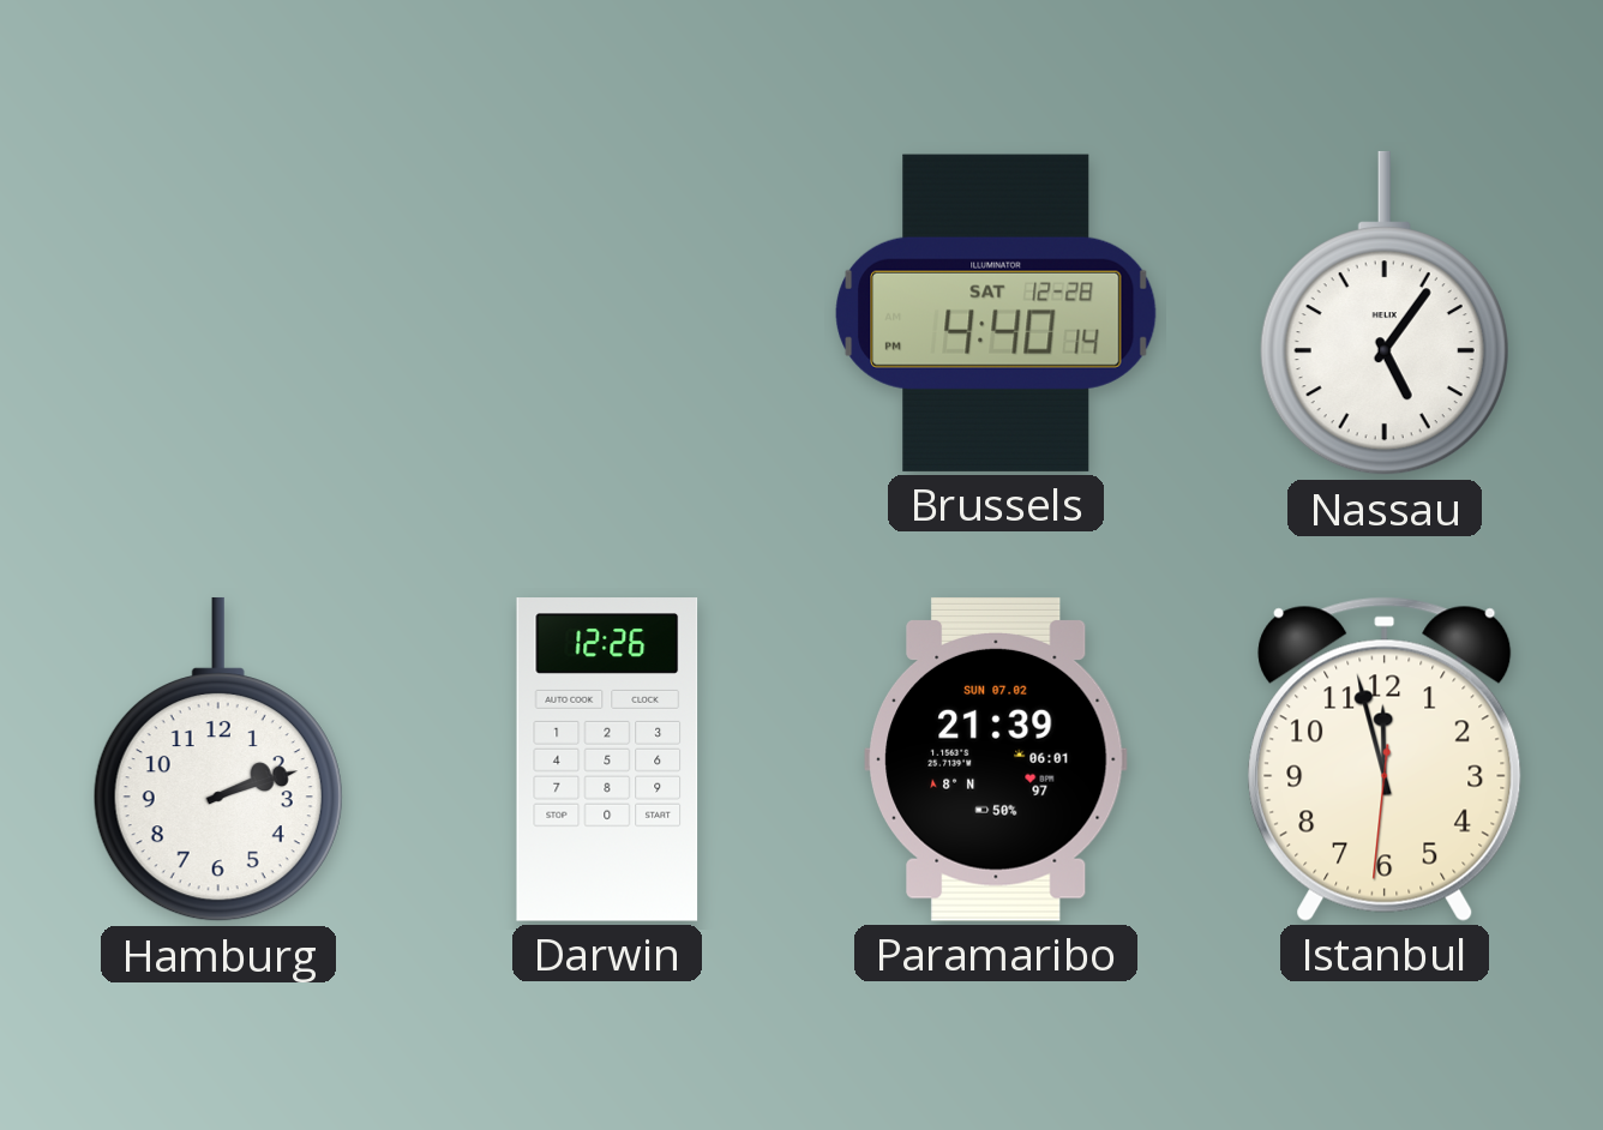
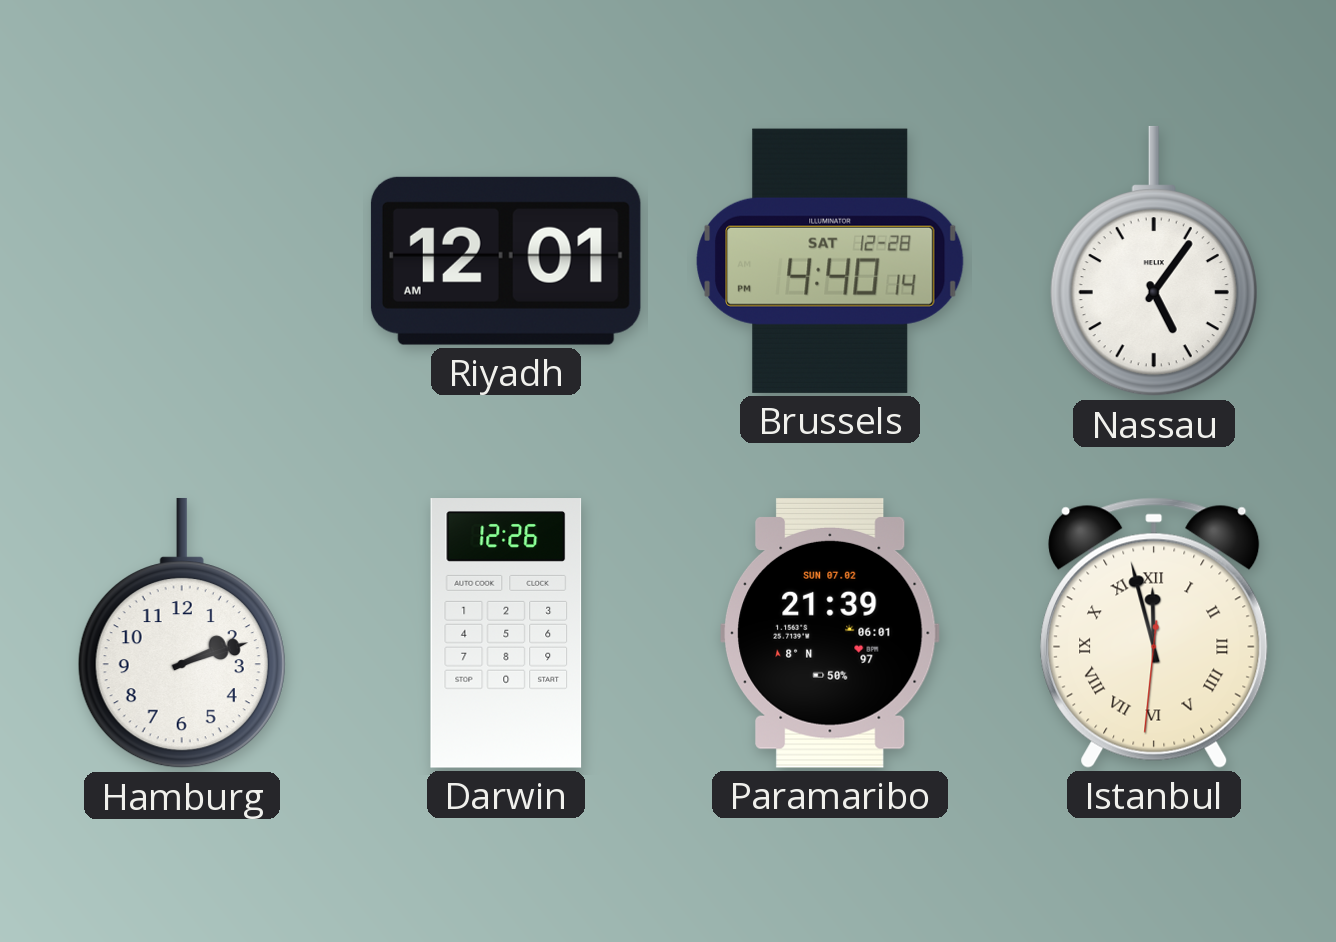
Riyadh: none -> 12:01
Istanbul numerals: Arabic -> Roman
